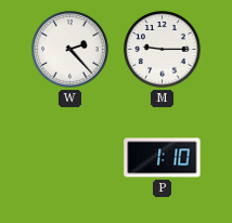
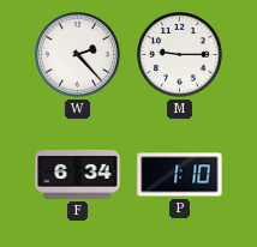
F: none -> 6:34
